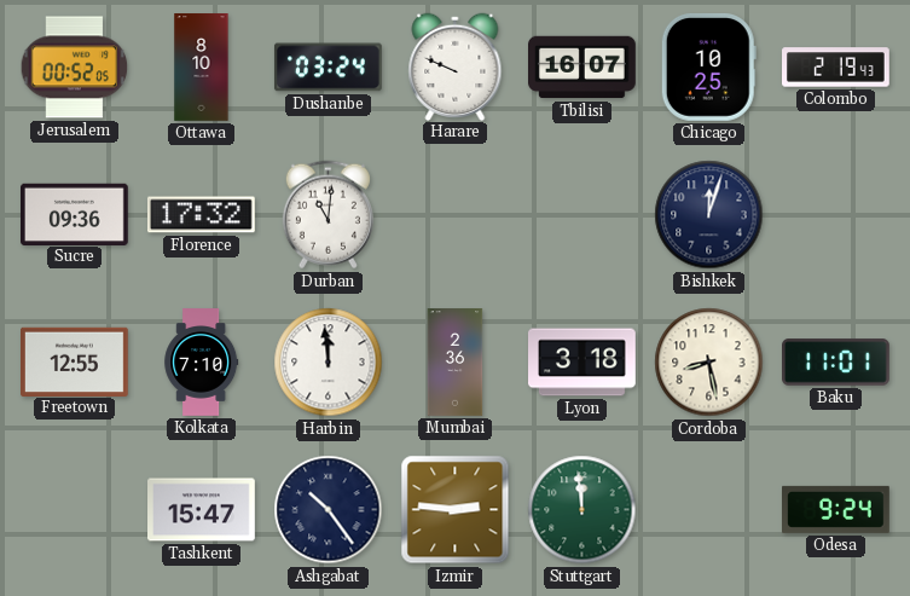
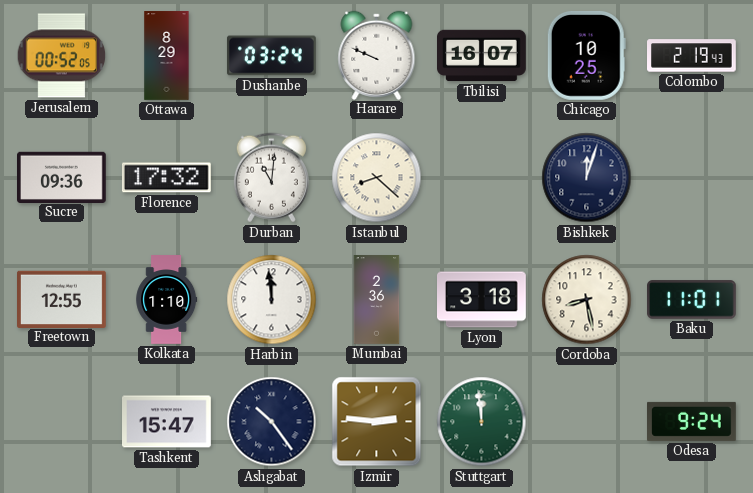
Ottawa: 8:10 -> 8:29
Istanbul: none -> 8:22
Kolkata: 7:10 -> 1:10
